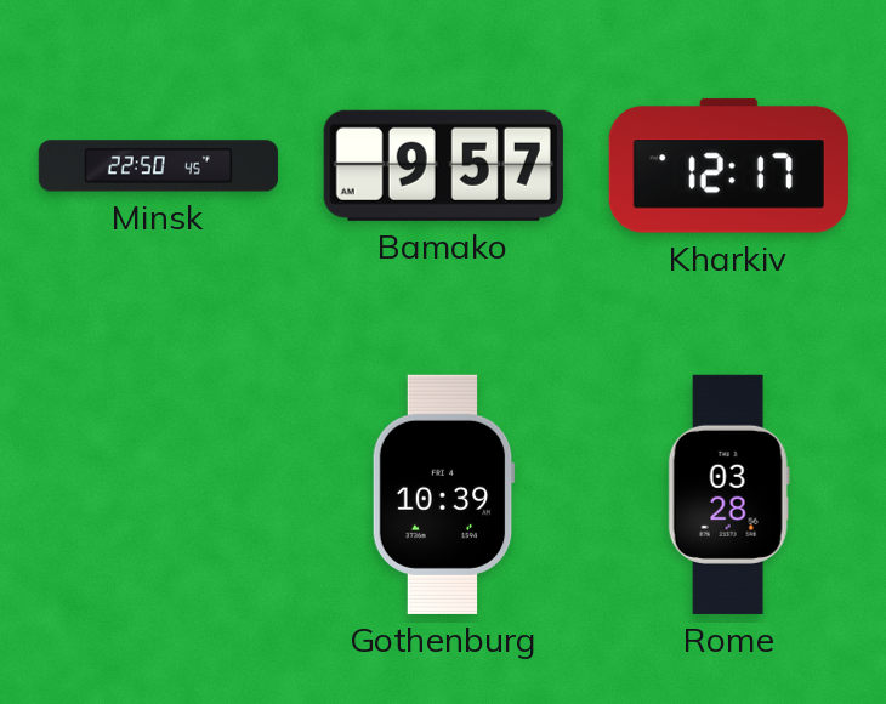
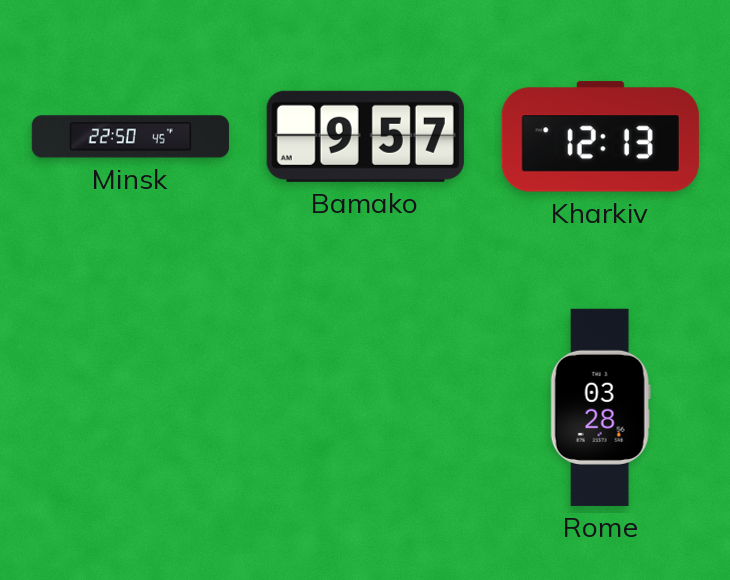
Kharkiv: 12:17 -> 12:13
Gothenburg: 10:39 -> none
